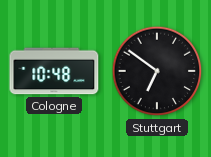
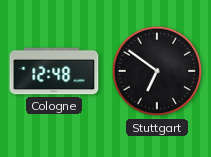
Cologne: 10:48 -> 12:48
